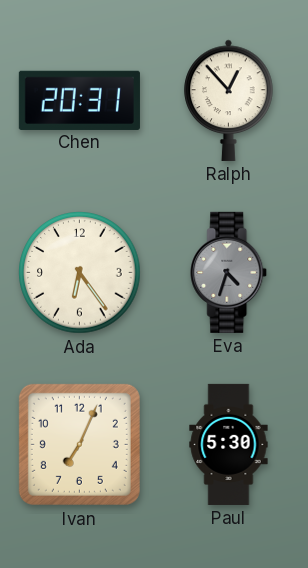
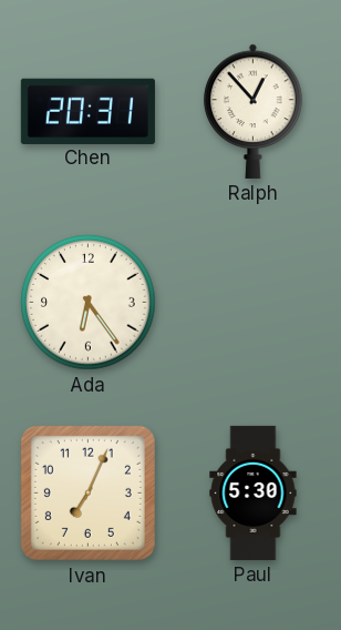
Eva: 4:33 -> none
